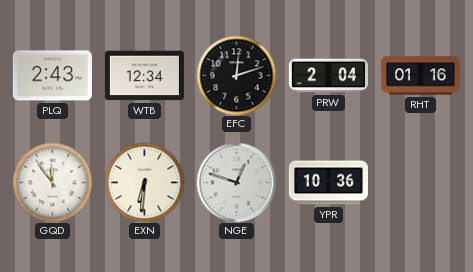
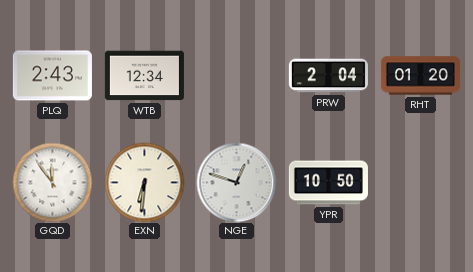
EFC: 12:12 -> none
RHT: 01:16 -> 01:20
YPR: 10:36 -> 10:50
